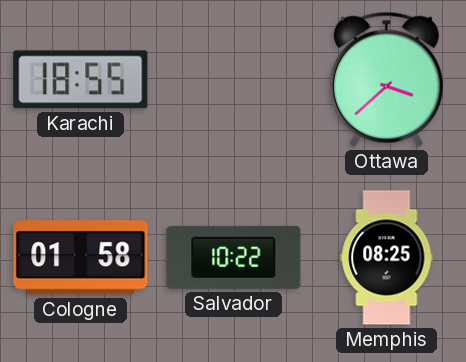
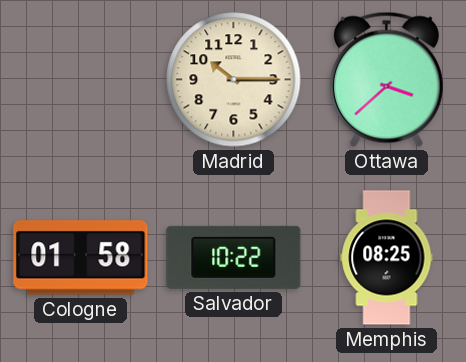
Karachi: 18:55 -> none
Madrid: none -> 10:15
